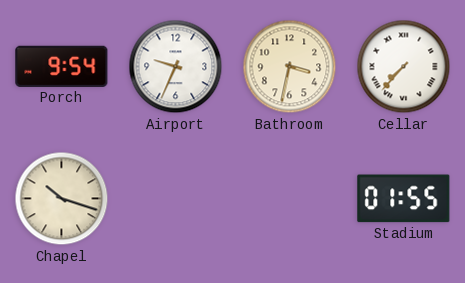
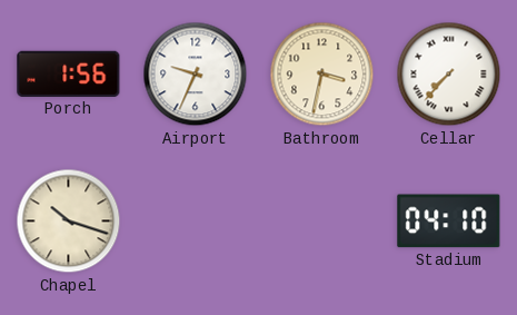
Porch: 9:54 -> 1:56
Stadium: 01:55 -> 04:10
